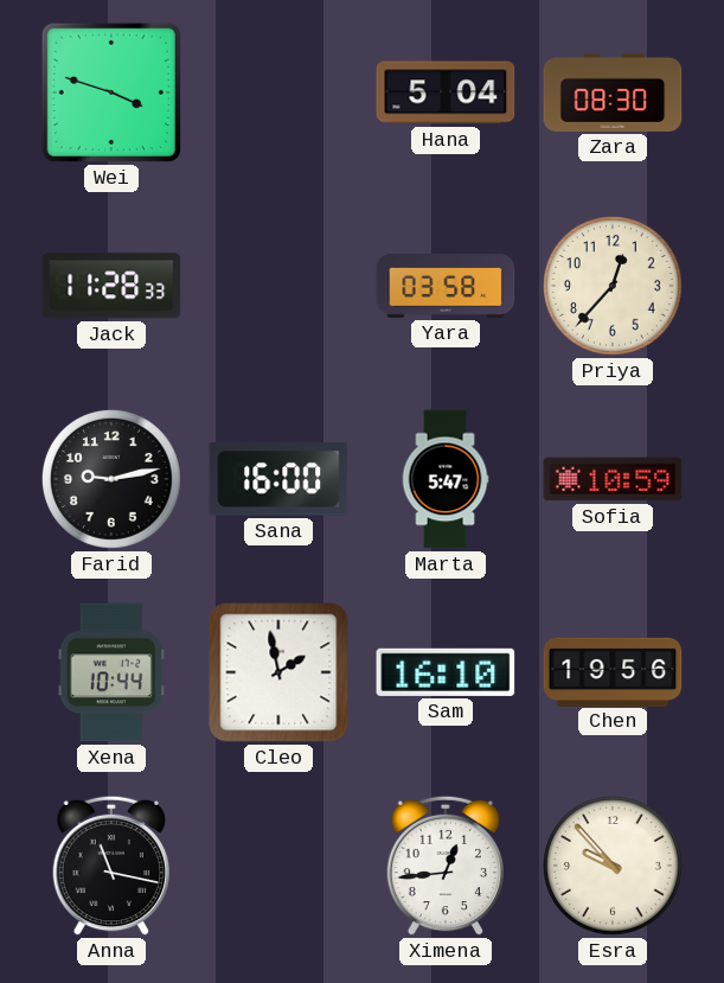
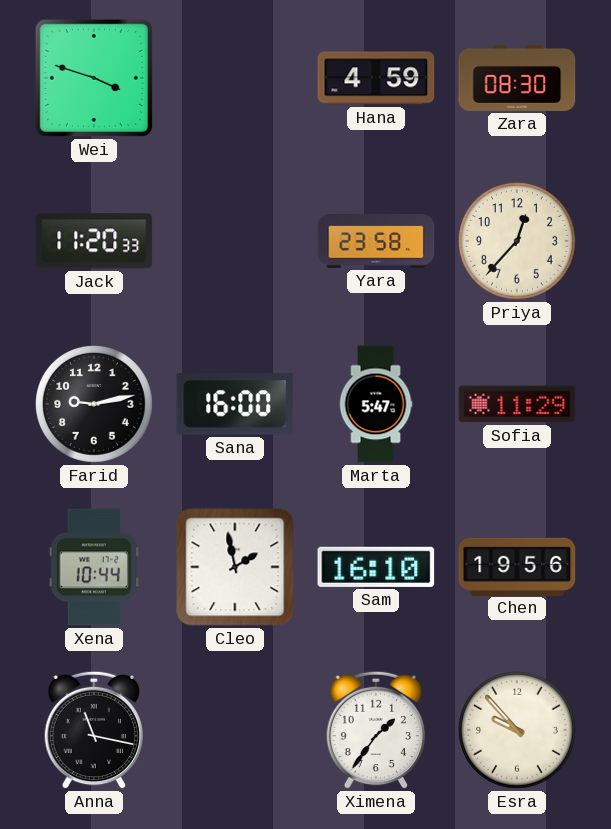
Hana: 5:04 -> 4:59
Jack: 11:28 -> 11:20
Yara: 03:58 -> 23:58
Sofia: 10:59 -> 11:29
Ximena: 12:44 -> 1:36
